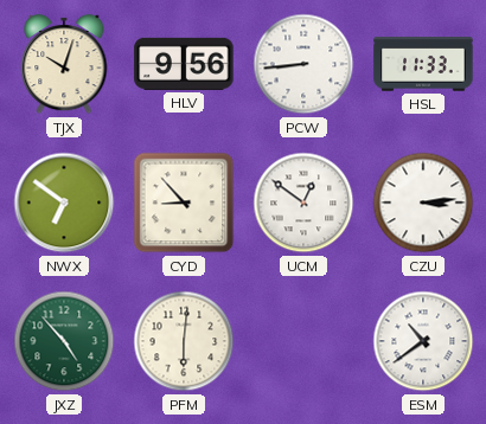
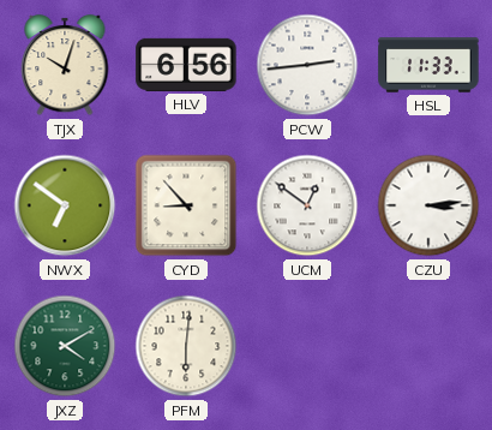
HLV: 9:56 -> 6:56
PCW: 8:44 -> 2:44
JXZ: 4:53 -> 4:10
ESM: 10:39 -> none
